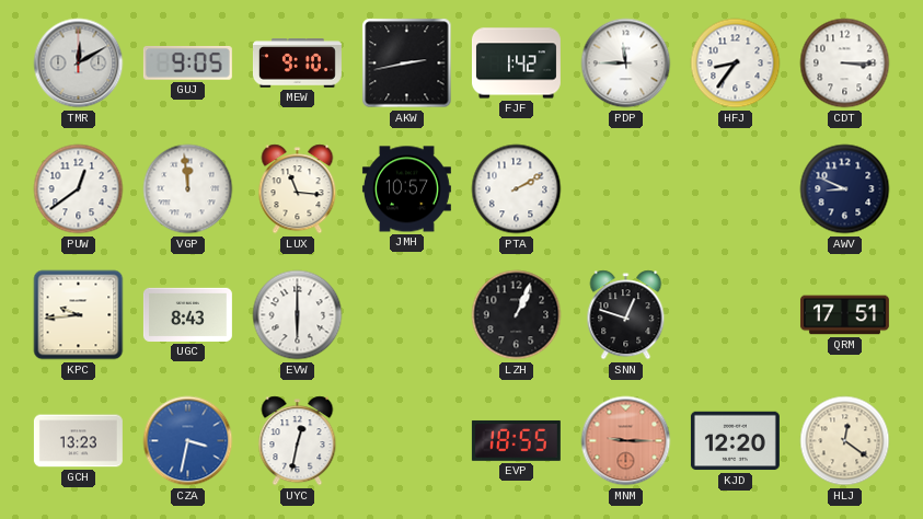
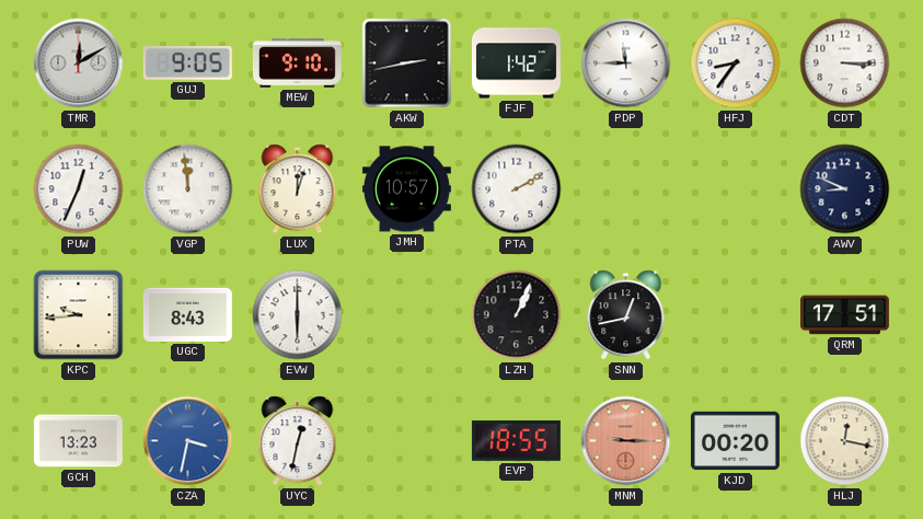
PUW: 12:39 -> 12:34
LUX: 11:16 -> 12:03
SNN: 12:48 -> 12:43
KJD: 12:20 -> 00:20
HLJ: 12:21 -> 12:17
